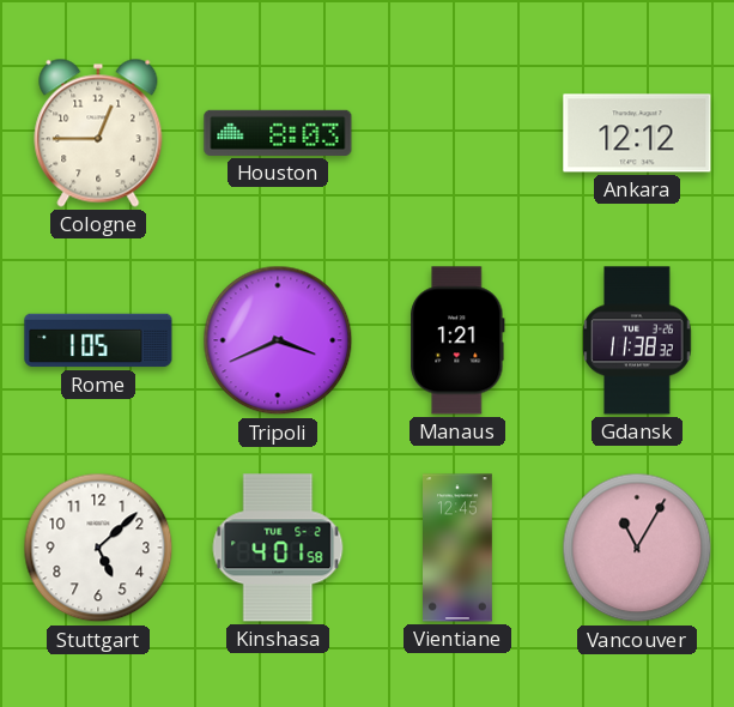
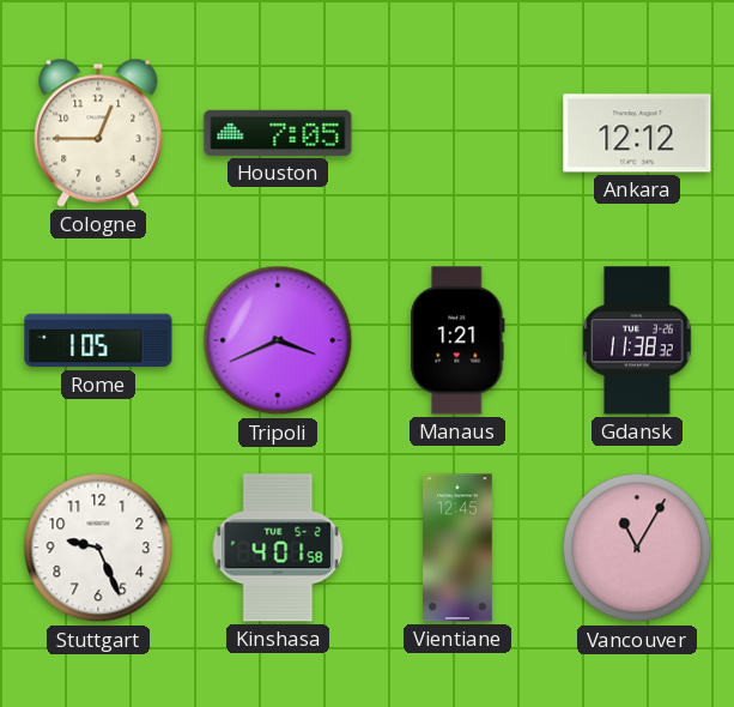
Houston: 8:03 -> 7:05
Stuttgart: 5:08 -> 9:26
